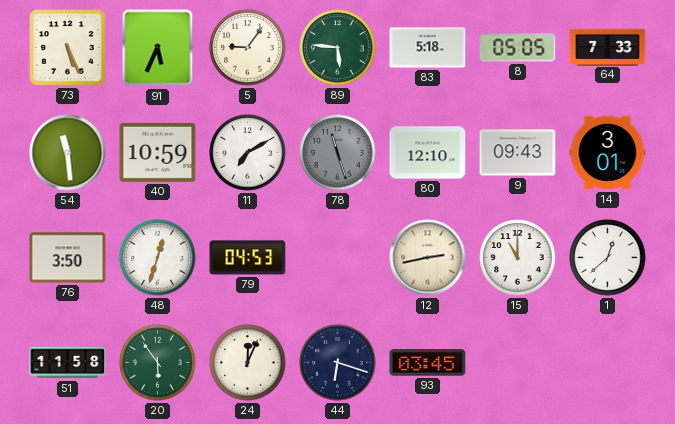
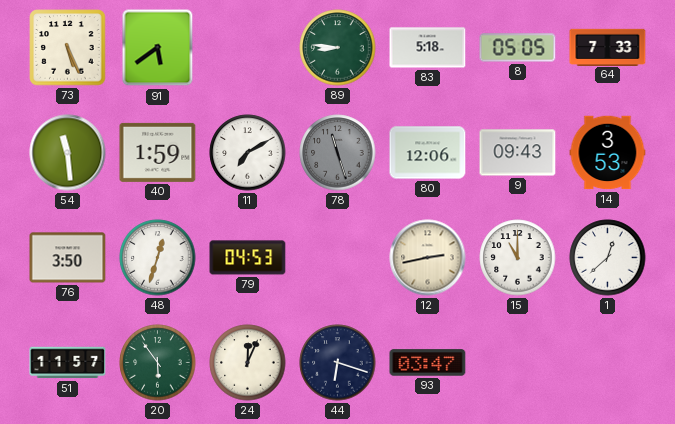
91: 5:34 -> 5:39
5: 9:06 -> none
89: 5:46 -> 8:46
40: 10:59 -> 1:59
80: 12:10 -> 12:06
14: 3:01 -> 3:53
51: 11:58 -> 11:57
93: 03:45 -> 03:47
